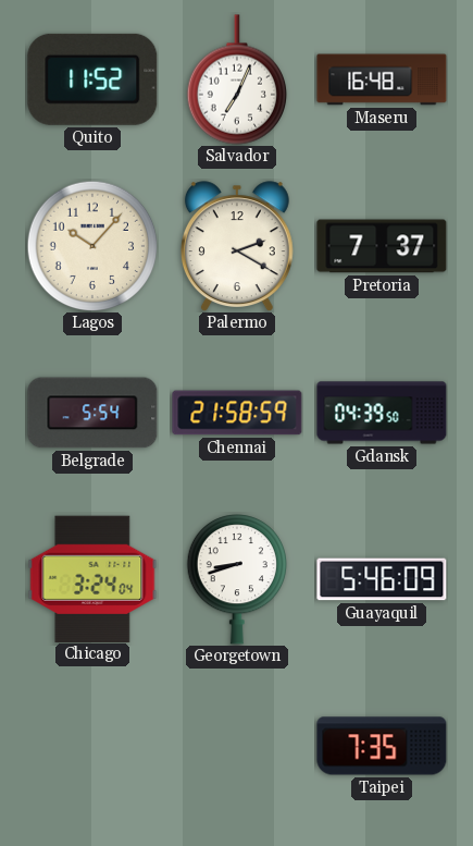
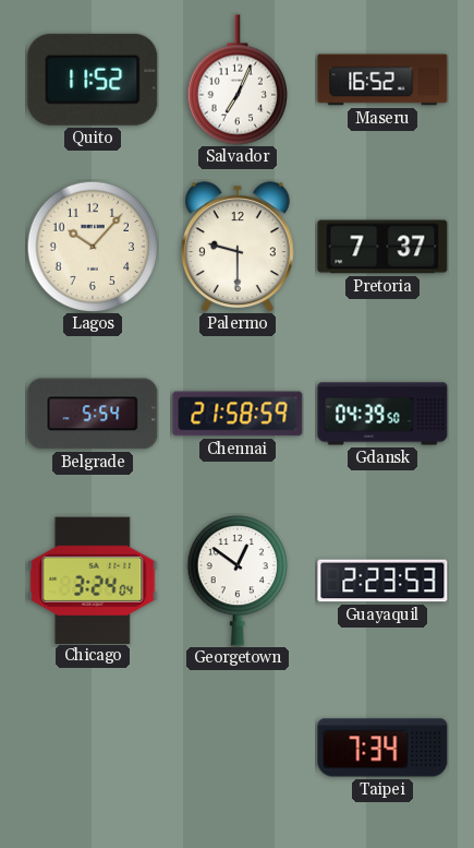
Maseru: 16:48 -> 16:52
Palermo: 2:20 -> 9:30
Georgetown: 8:42 -> 12:51
Guayaquil: 5:46 -> 2:23
Taipei: 7:35 -> 7:34
